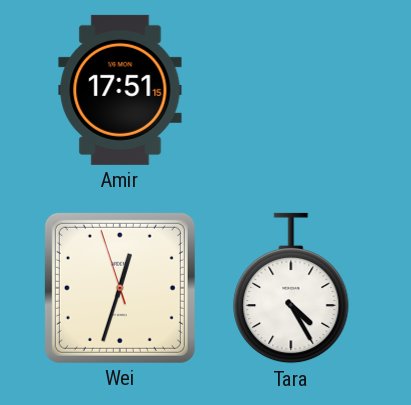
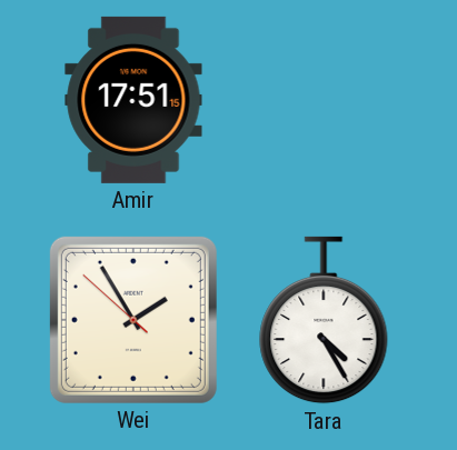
Wei: 12:32 -> 1:54
